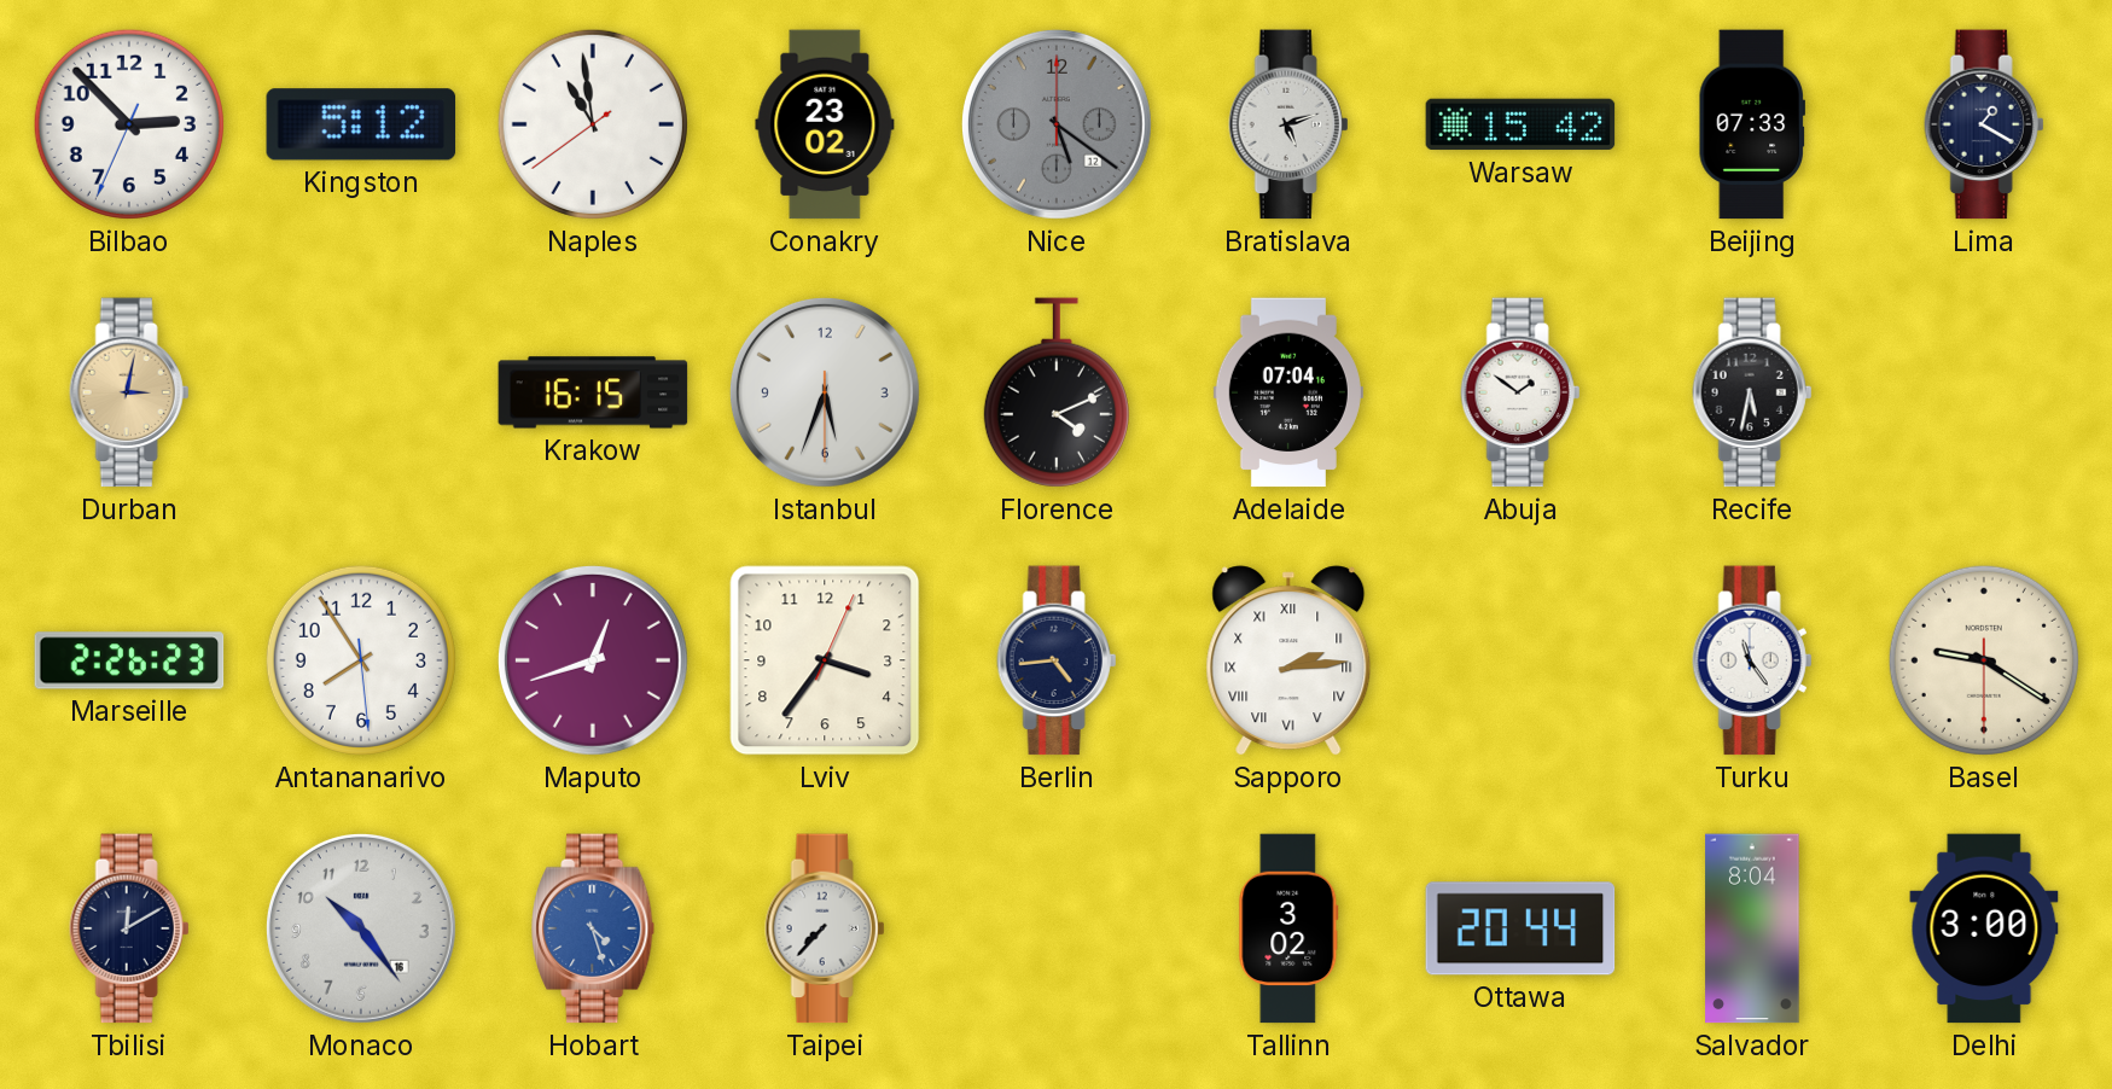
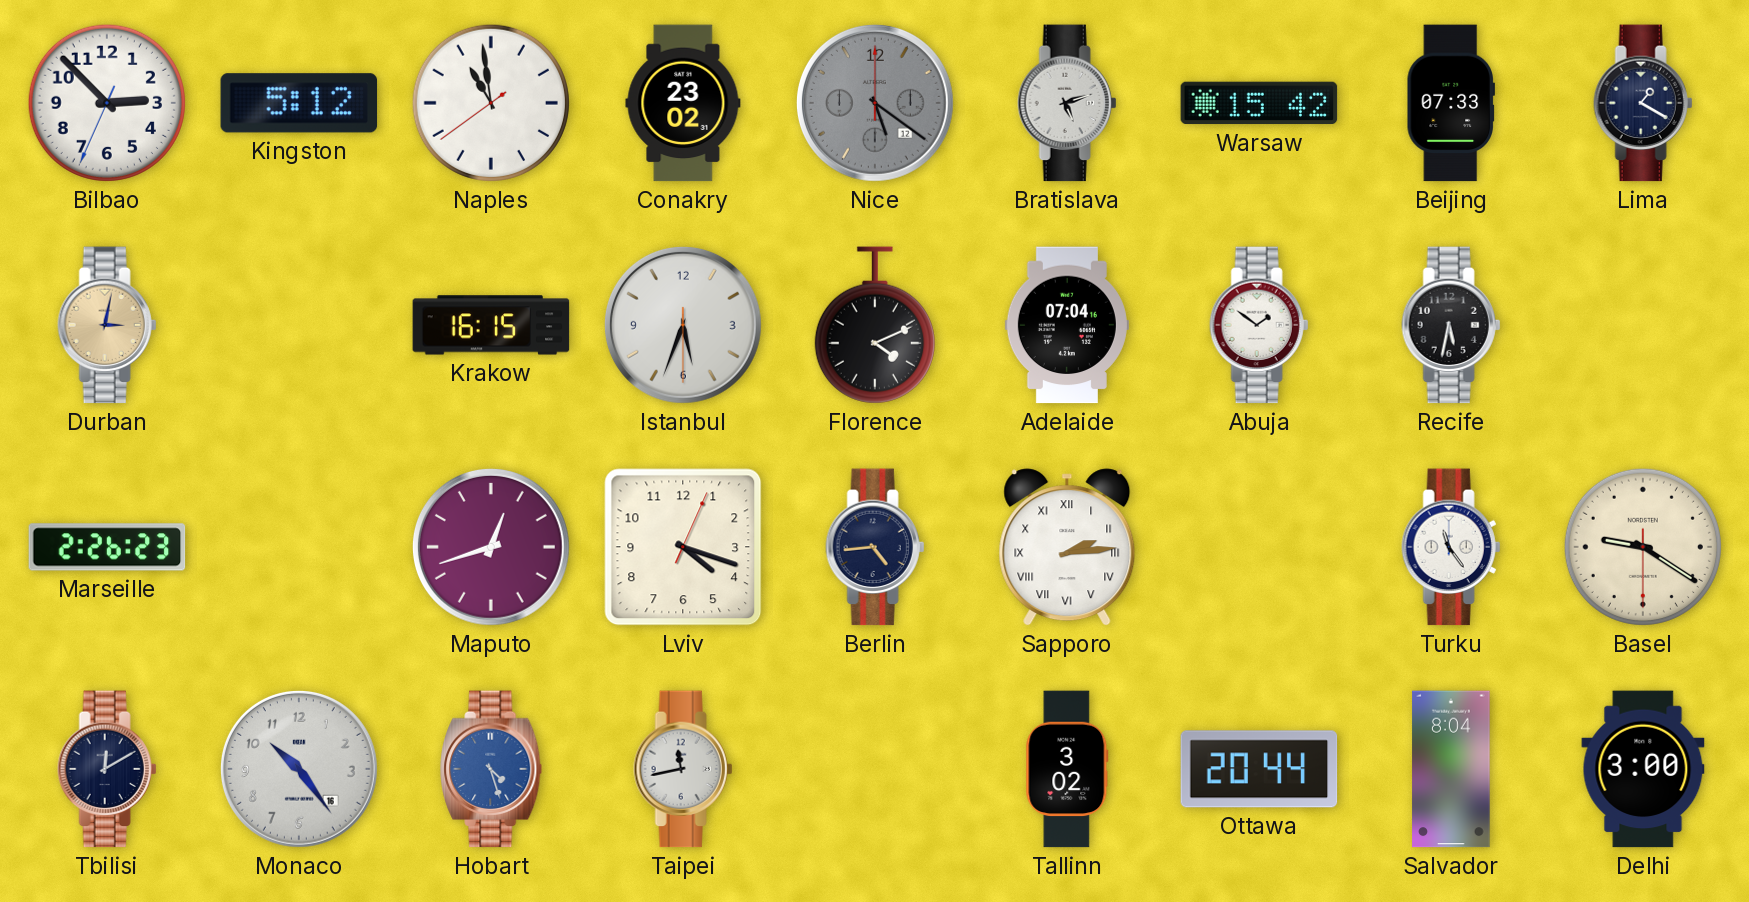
Antananarivo: 7:54 -> none
Lviv: 3:36 -> 4:18
Taipei: 7:37 -> 11:43
